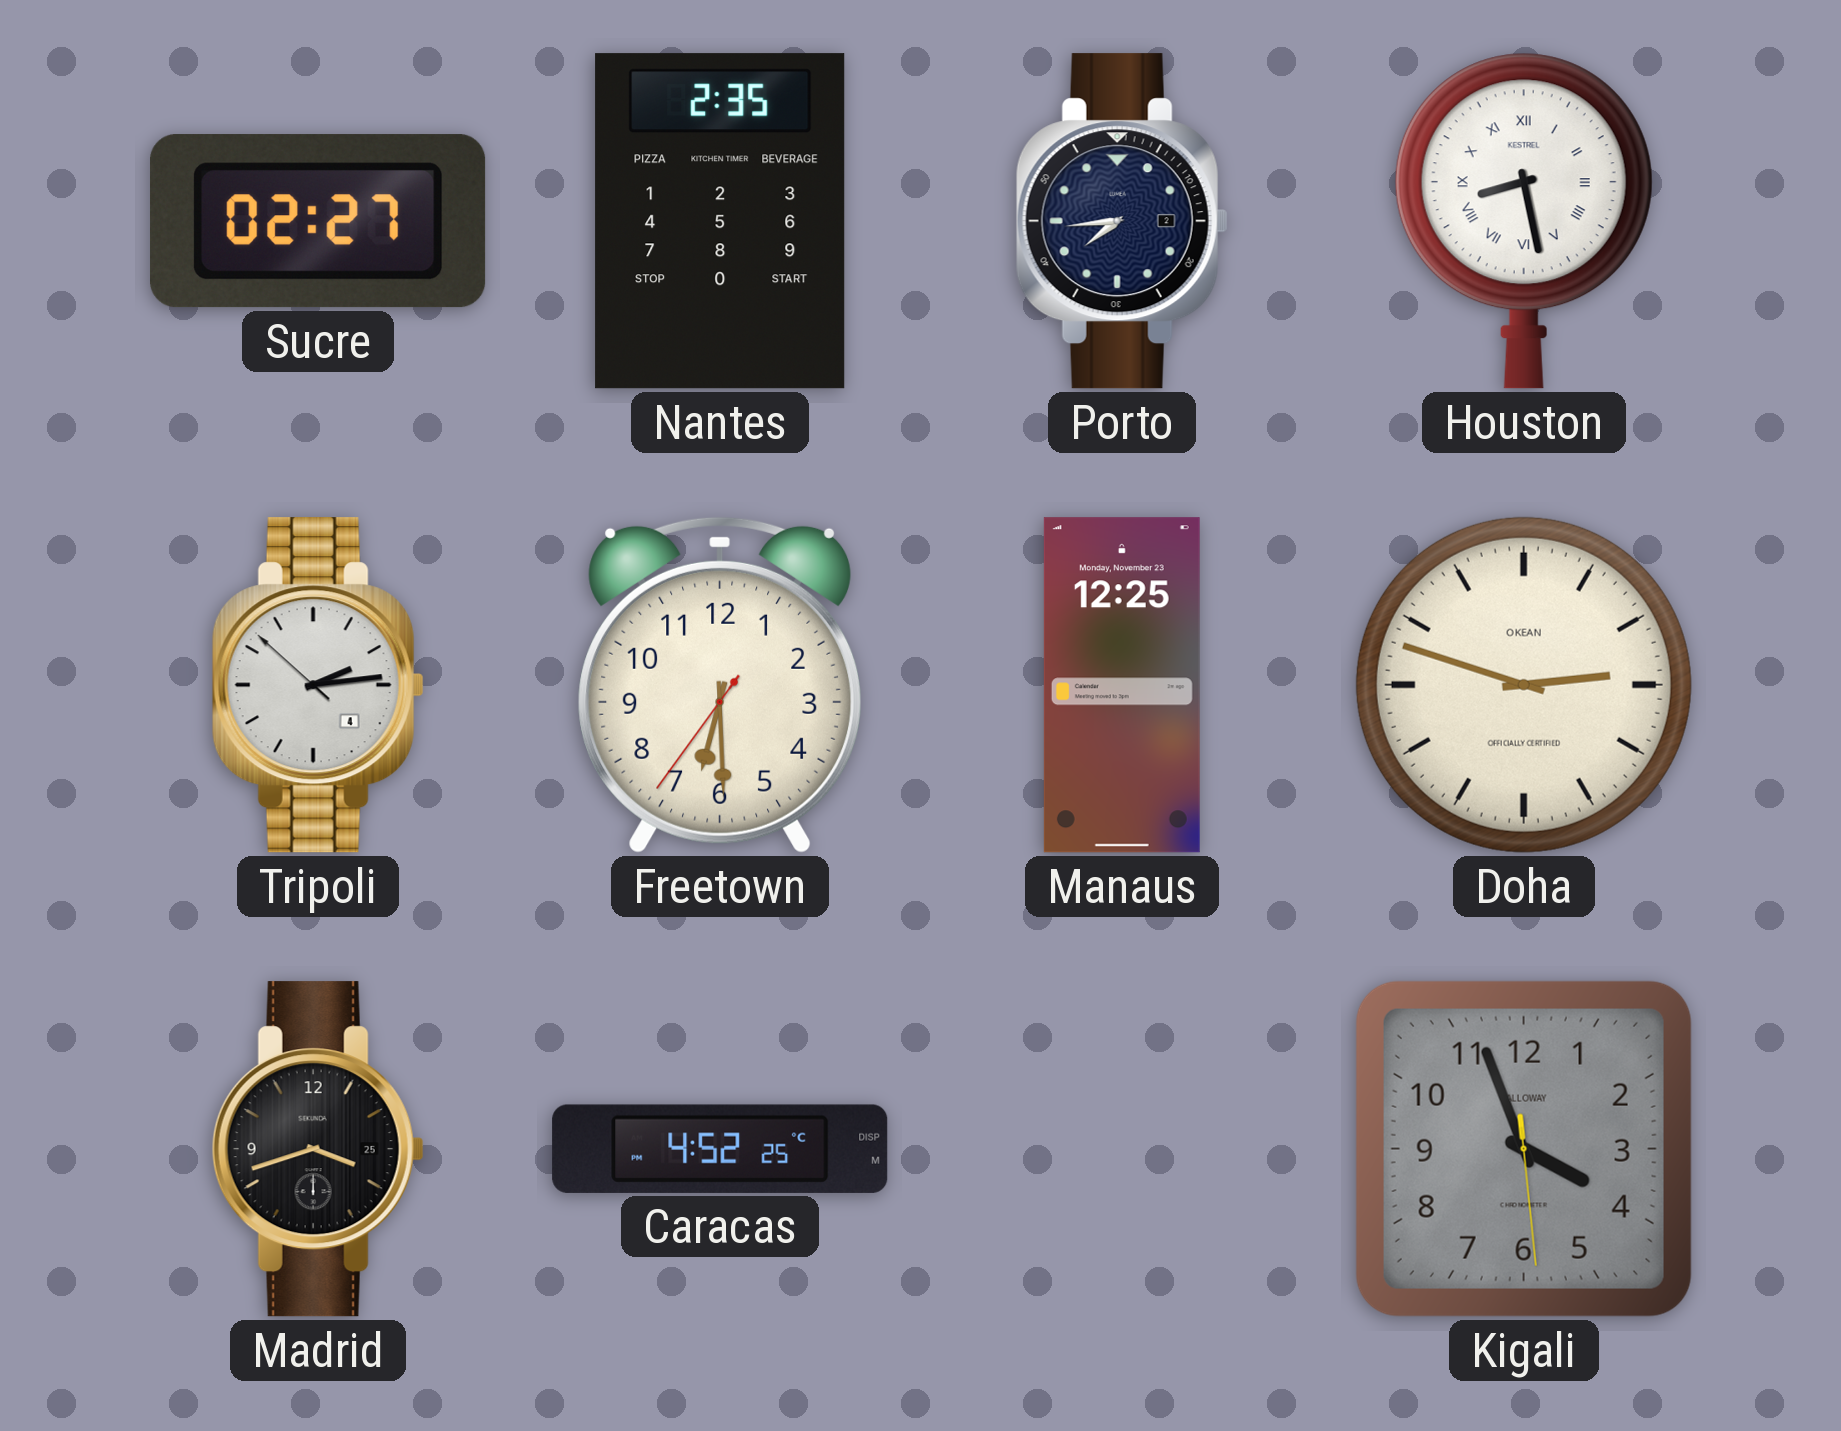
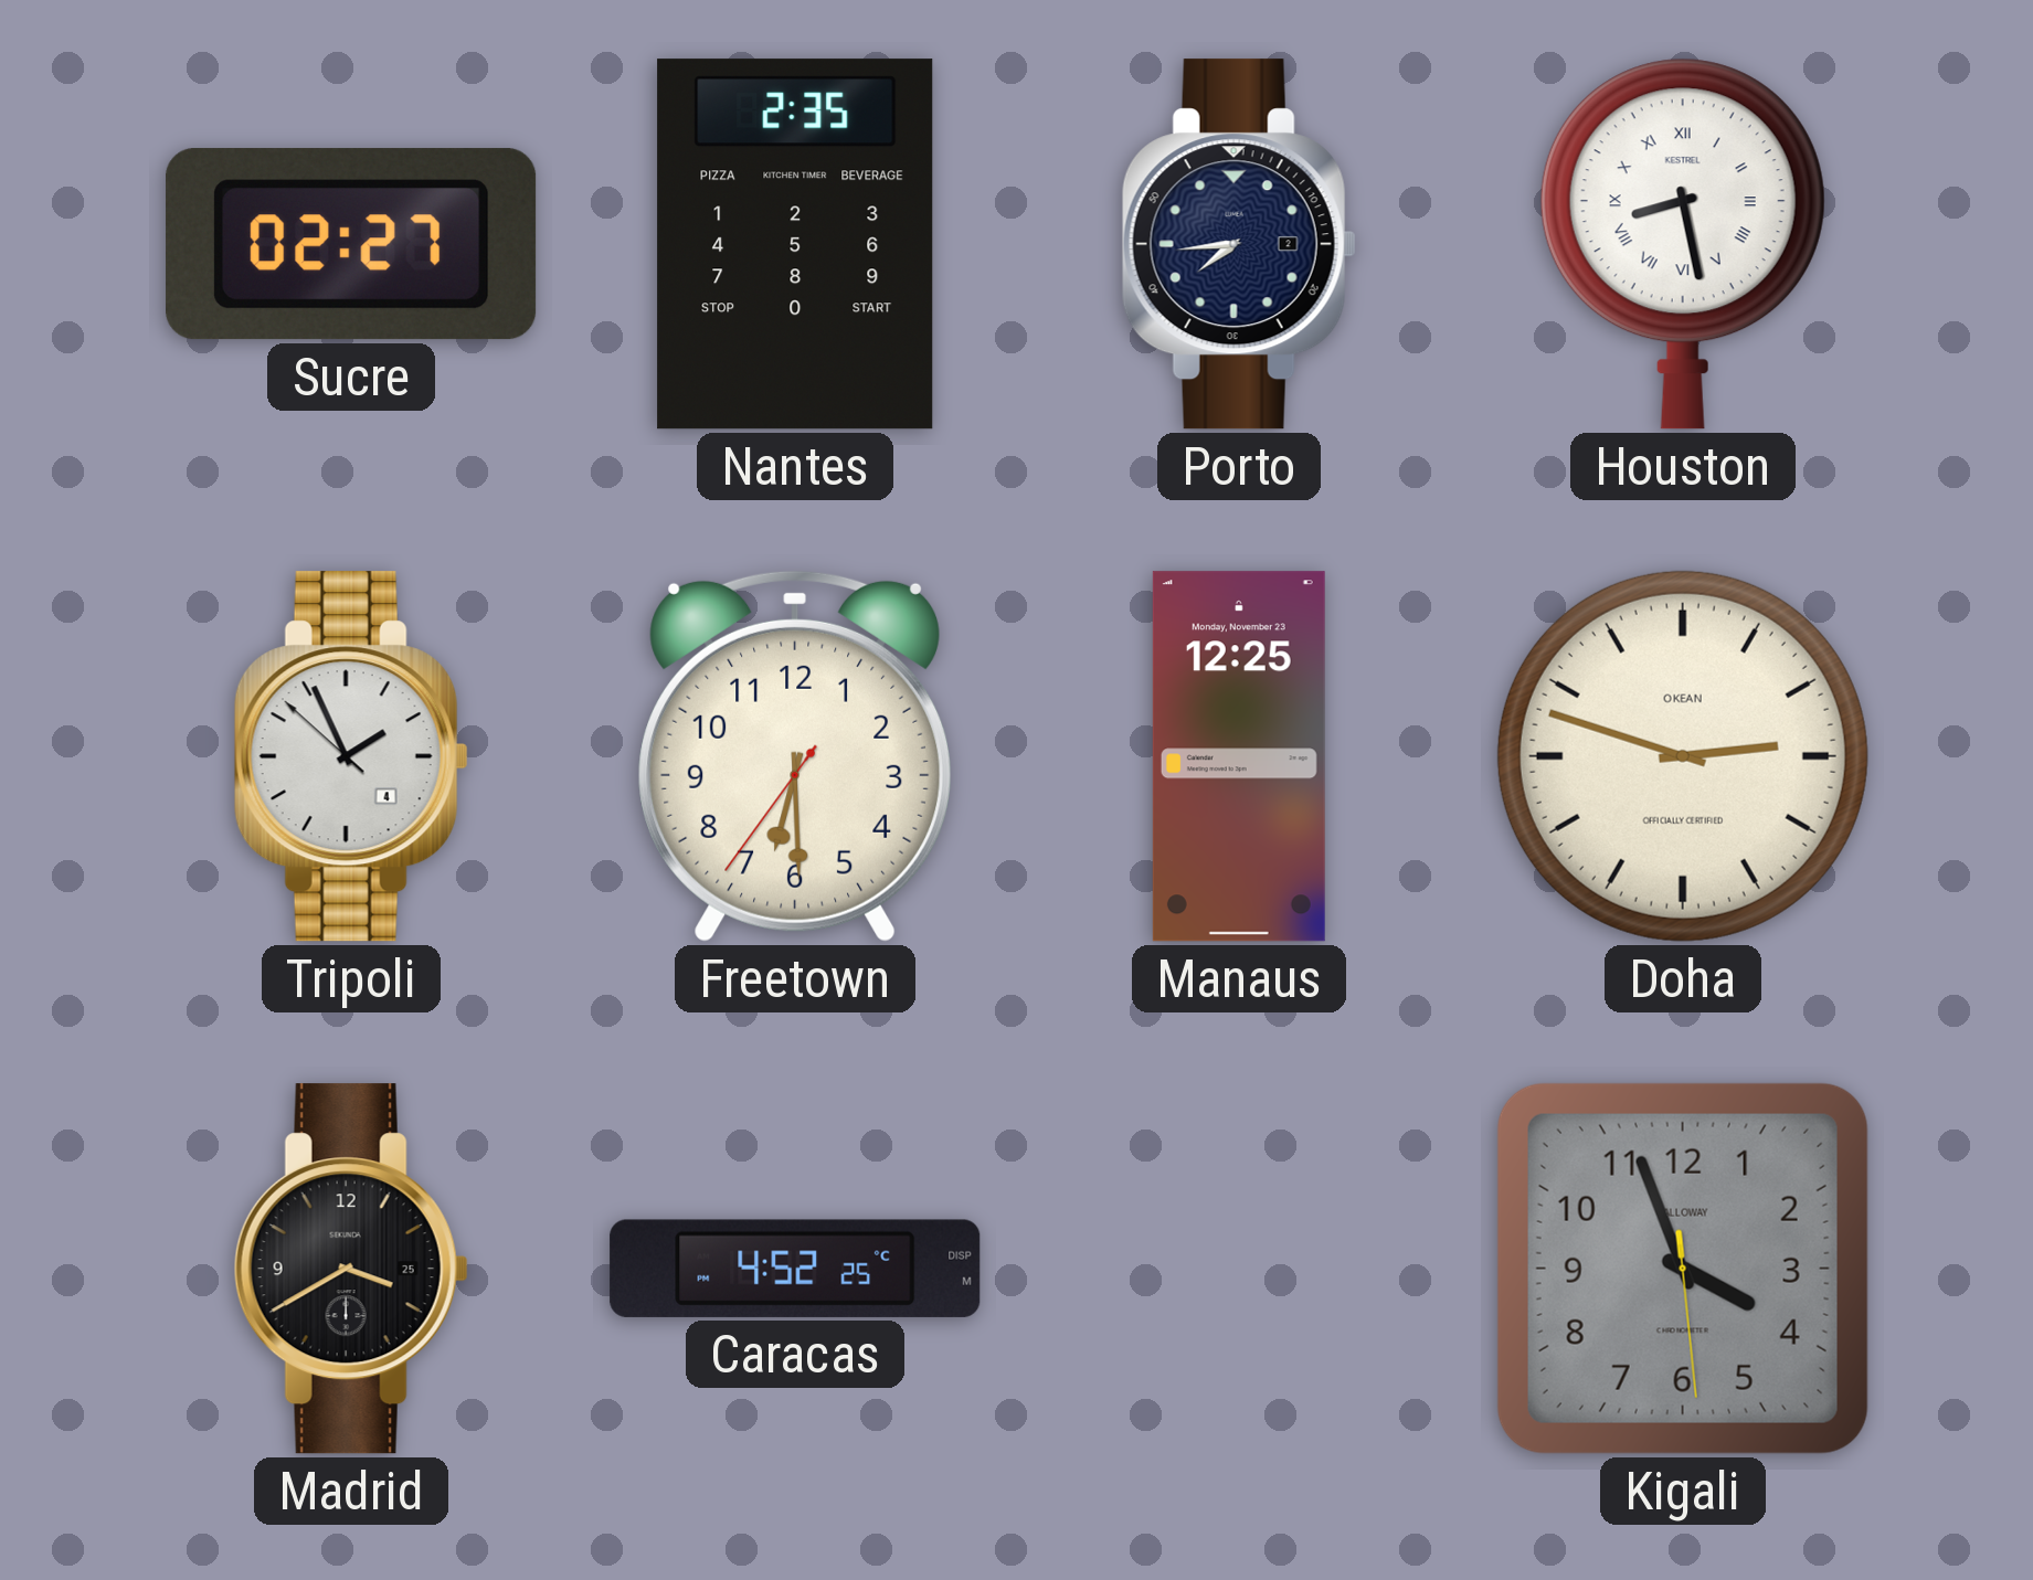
Tripoli: 2:13 -> 1:55
Madrid: 3:42 -> 3:40
